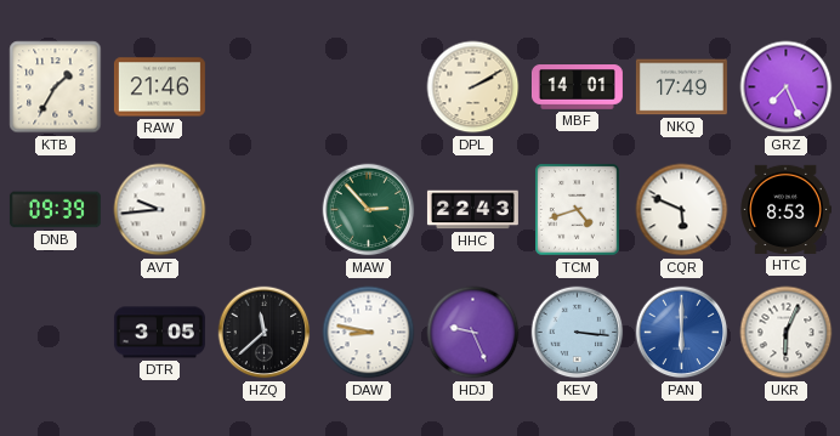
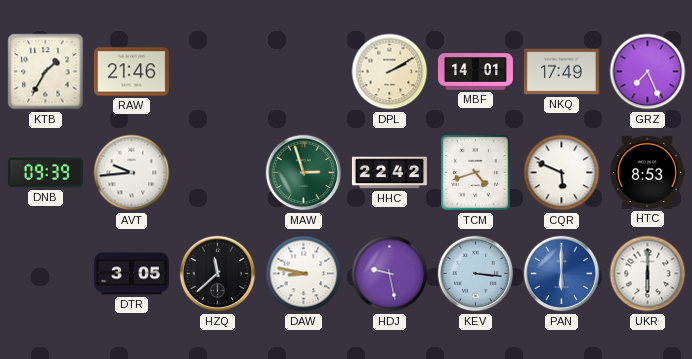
MAW: 2:53 -> 2:57
HHC: 22:43 -> 22:42
HDJ: 9:26 -> 9:28
UKR: 6:04 -> 6:00
